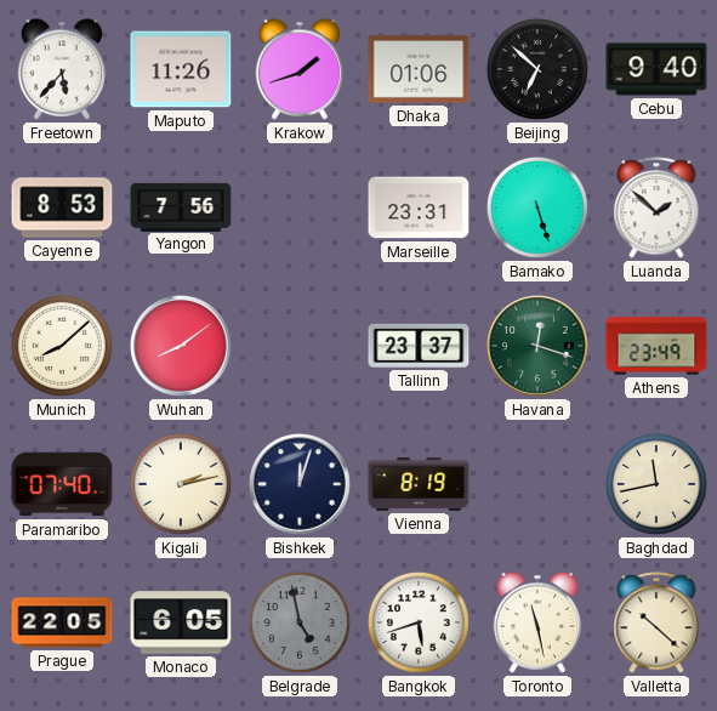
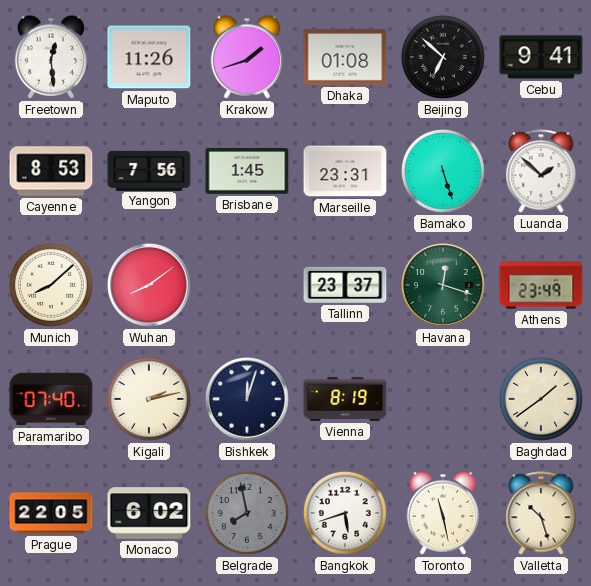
Freetown: 5:37 -> 12:29
Dhaka: 01:06 -> 01:08
Cebu: 9:40 -> 9:41
Brisbane: none -> 1:45
Baghdad: 11:43 -> 1:39
Monaco: 6:05 -> 6:02
Belgrade: 4:58 -> 7:58
Valletta: 10:22 -> 10:27
